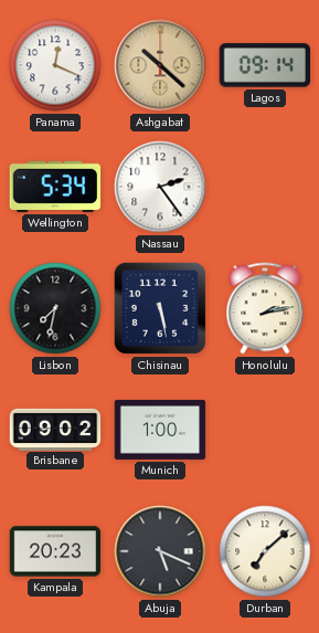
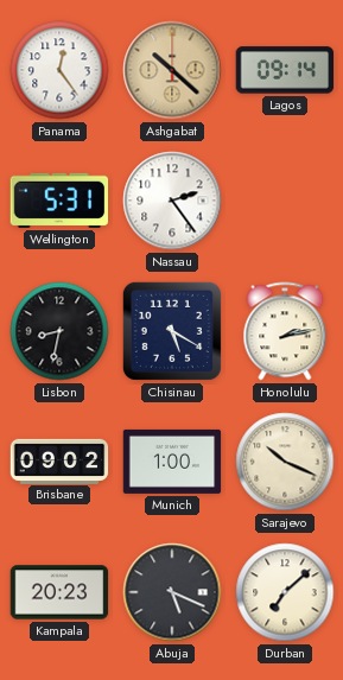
Panama: 12:19 -> 12:24
Wellington: 5:34 -> 5:31
Lisbon: 7:32 -> 8:32
Chisinau: 5:28 -> 5:20
Sarajevo: none -> 10:19
